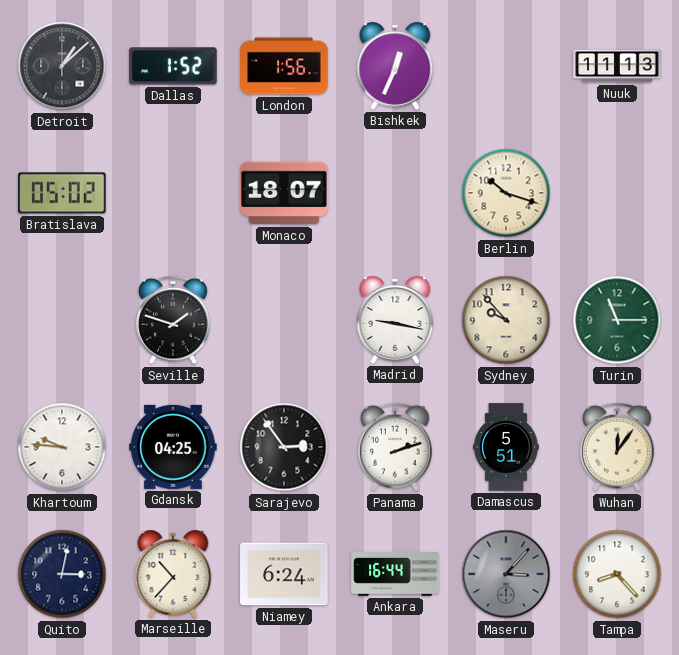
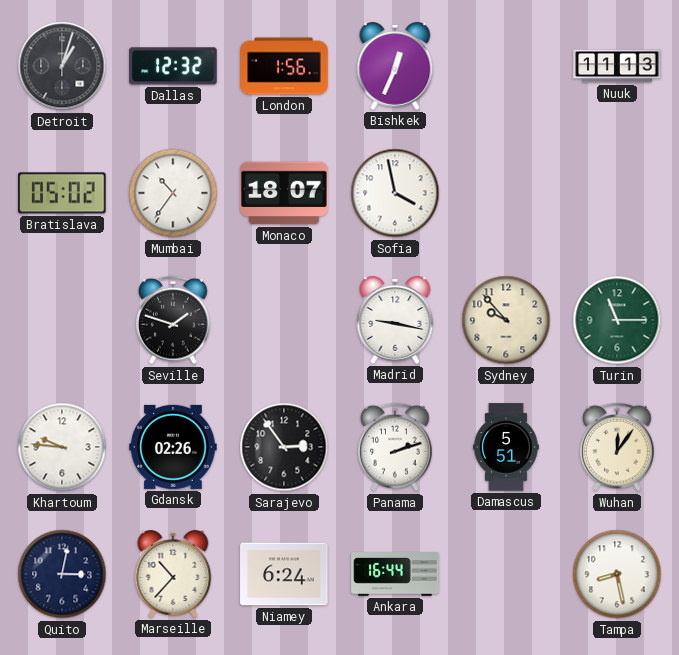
Detroit: 1:08 -> 1:03
Dallas: 1:52 -> 12:32
Mumbai: none -> 10:36
Sofia: none -> 3:58
Berlin: 10:18 -> none
Gdansk: 04:25 -> 02:26
Maseru: 3:07 -> none
Tampa: 8:23 -> 8:28
